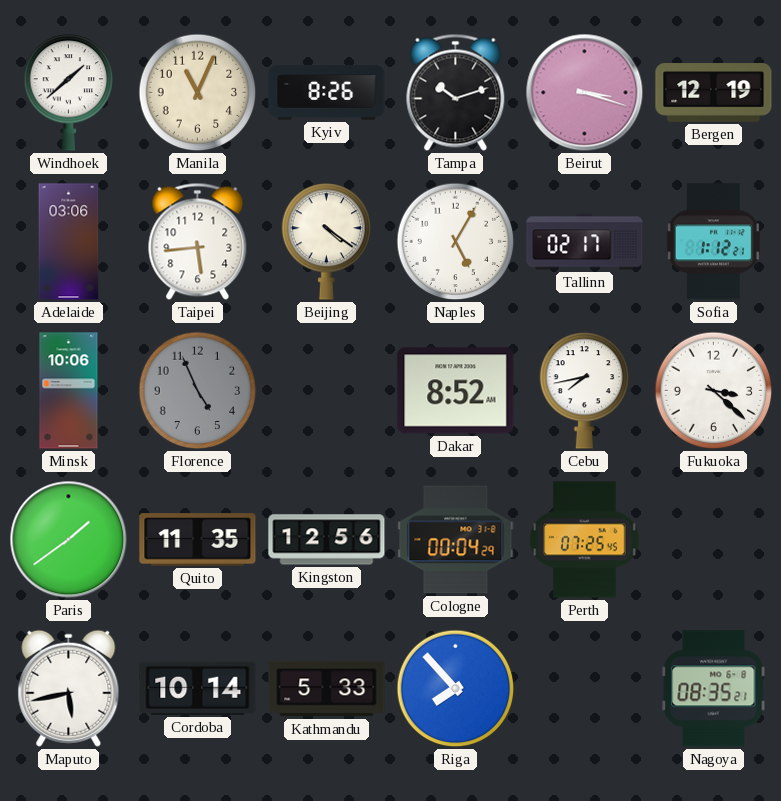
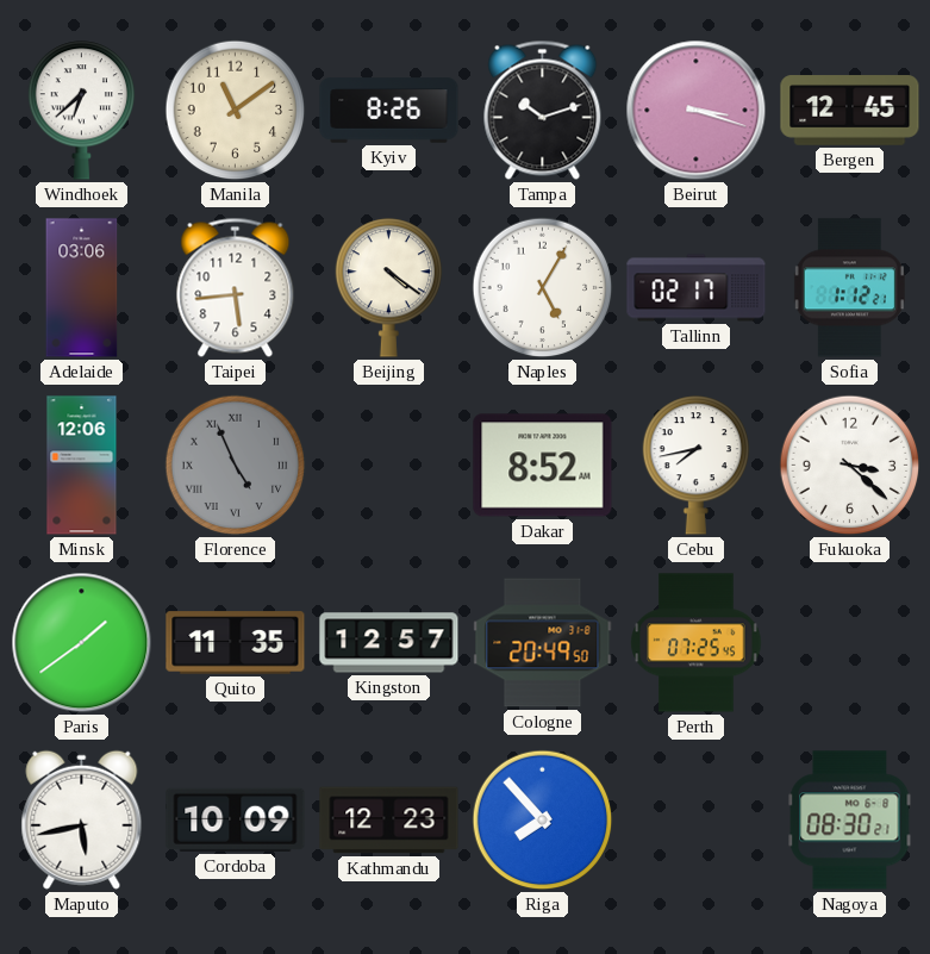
Windhoek: 1:38 -> 6:38
Manila: 11:04 -> 11:09
Bergen: 12:19 -> 12:45
Minsk: 10:06 -> 12:06
Florence numerals: Arabic -> Roman
Kingston: 12:56 -> 12:57
Cologne: 00:04 -> 20:49
Cordoba: 10:14 -> 10:09
Kathmandu: 5:33 -> 12:23
Nagoya: 08:35 -> 08:30
